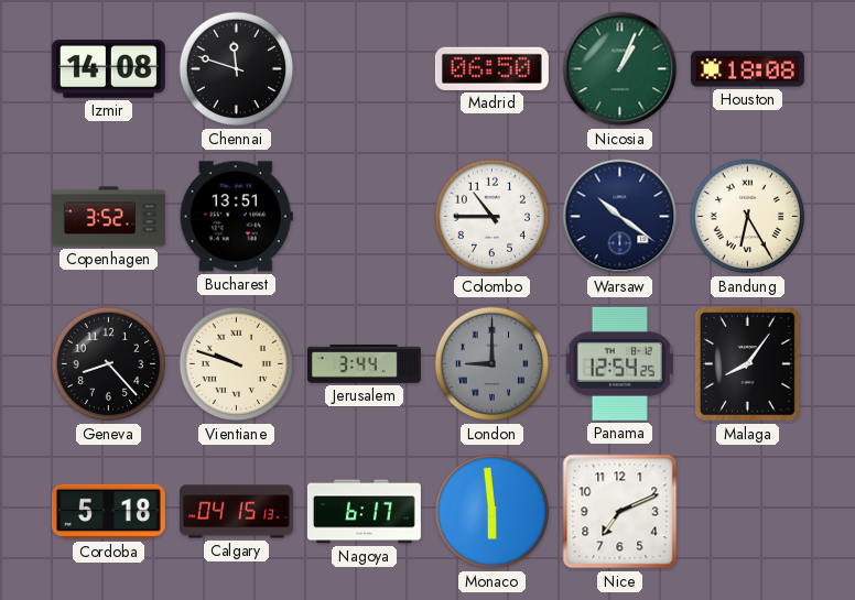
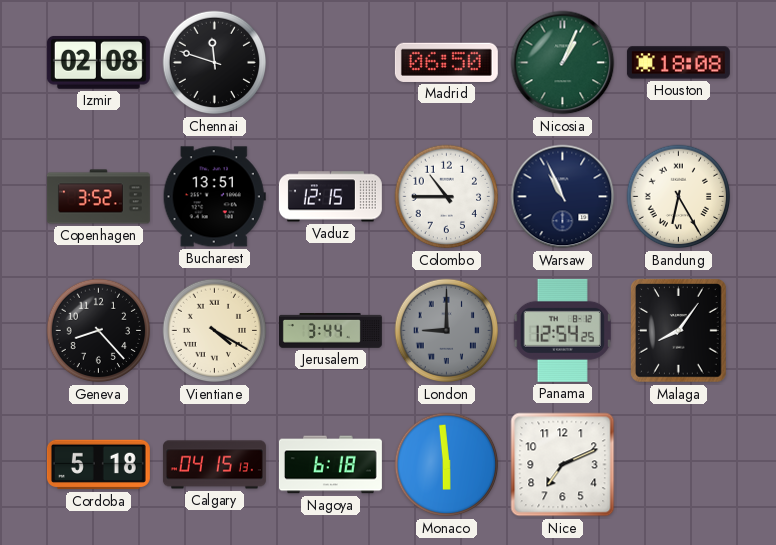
Izmir: 14:08 -> 02:08
Vaduz: none -> 12:15
Warsaw: 10:21 -> 10:56
Vientiane: 9:48 -> 4:20
Nagoya: 6:17 -> 6:18
